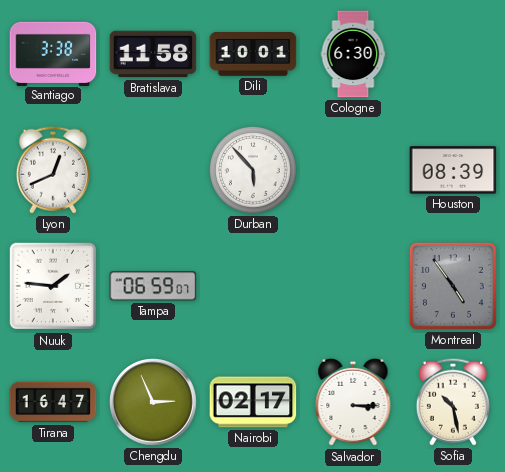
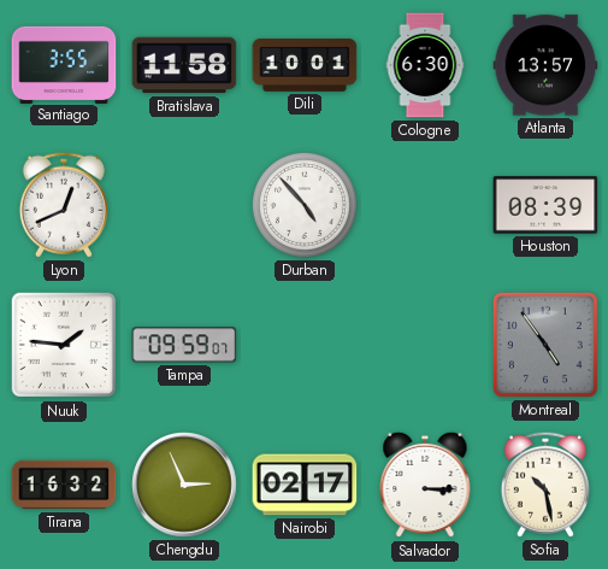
Santiago: 3:38 -> 3:55
Atlanta: none -> 13:57
Durban: 5:53 -> 4:53
Tampa: 06:59 -> 09:59
Tirana: 16:47 -> 16:32
